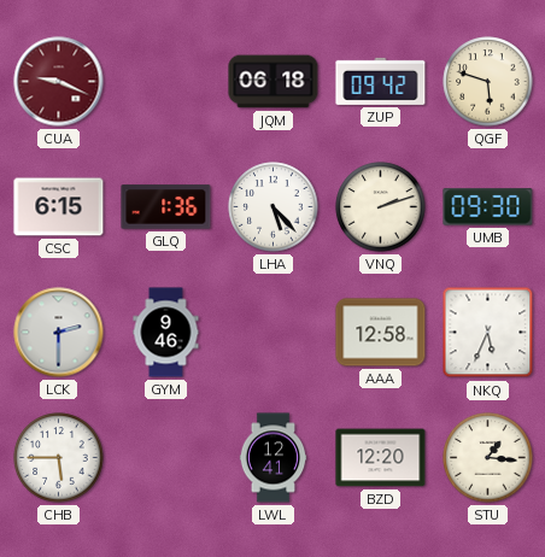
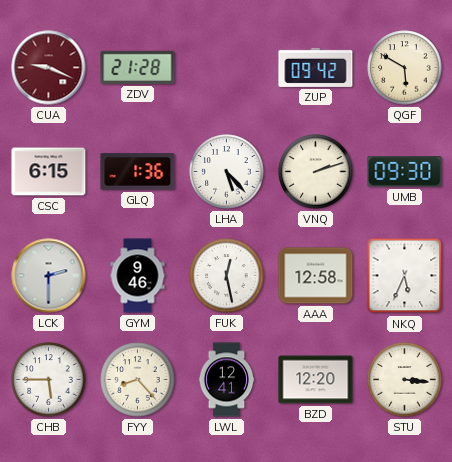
ZDV: none -> 21:28
JQM: 06:18 -> none
QGF: 5:48 -> 5:50
FUK: none -> 12:28
FYY: none -> 8:23
STU: 1:16 -> 3:16
